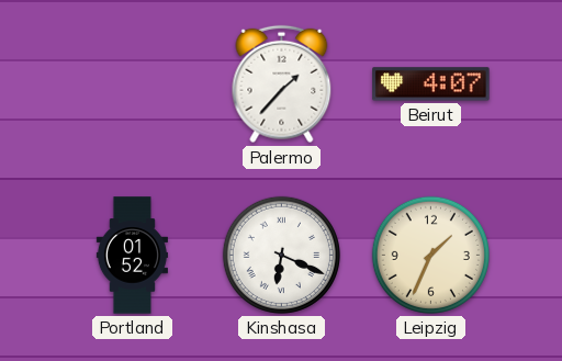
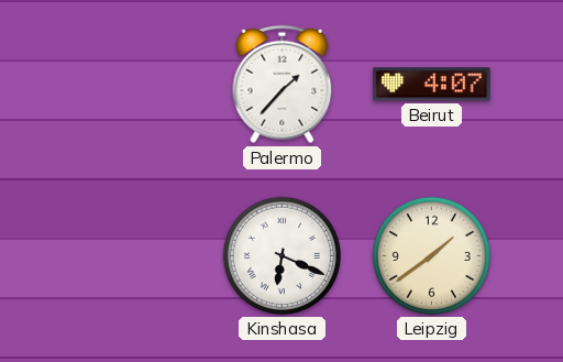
Portland: 01:52 -> none
Leipzig: 1:34 -> 1:39
